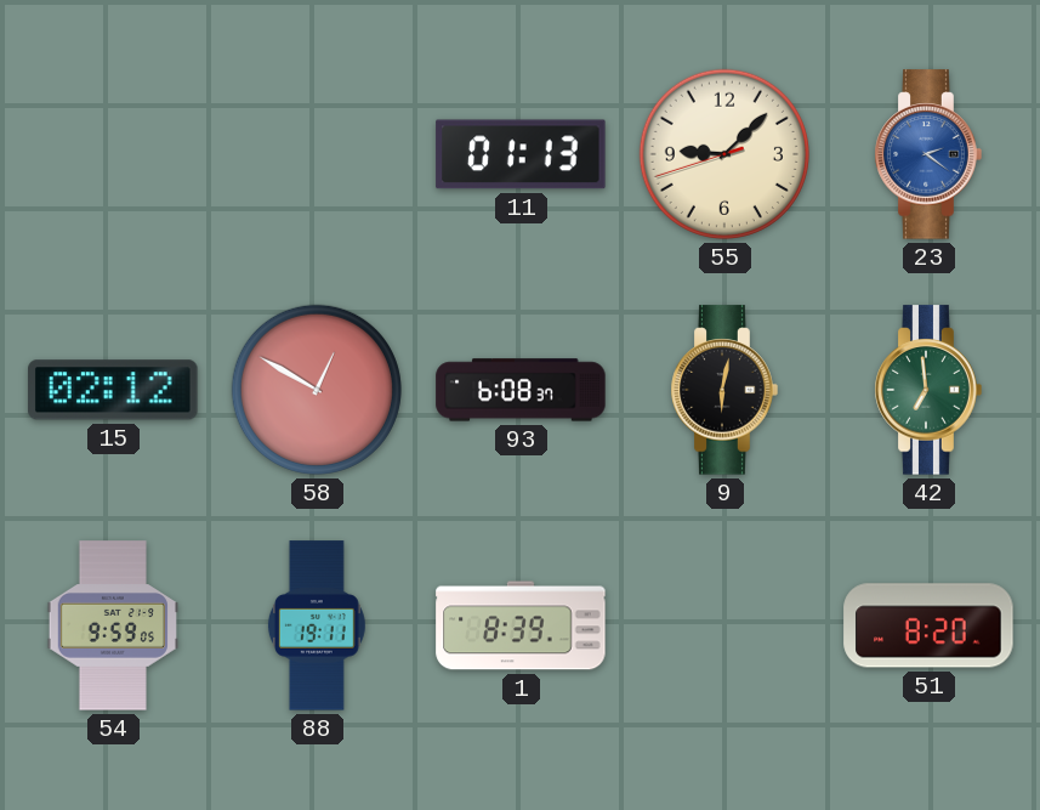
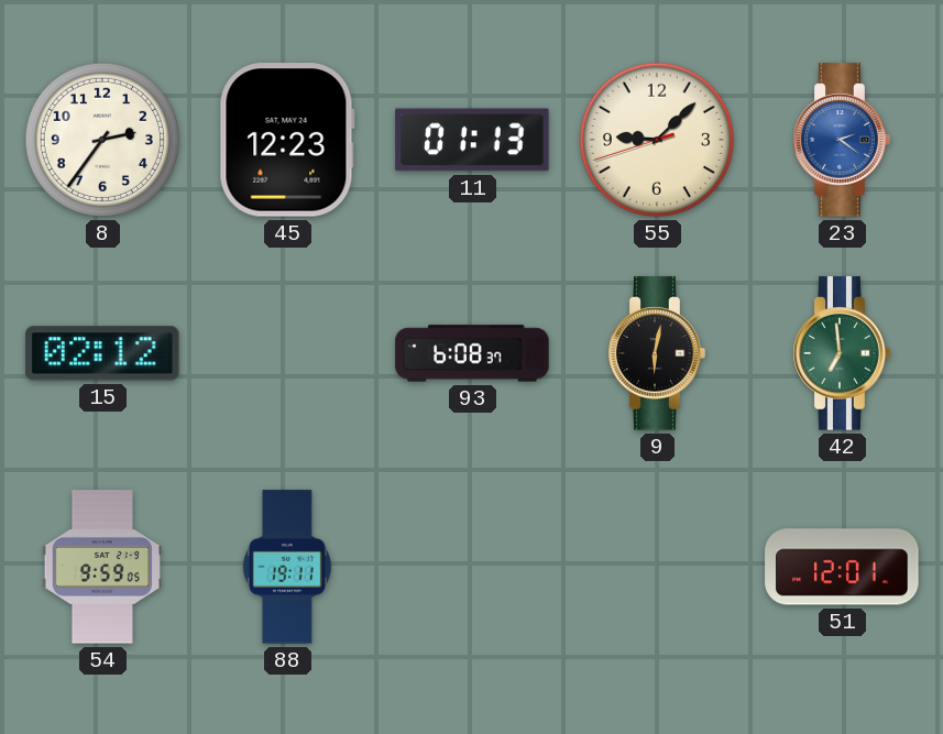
8: none -> 2:36
45: none -> 12:23
58: 12:50 -> none
1: 8:39 -> none
51: 8:20 -> 12:01
